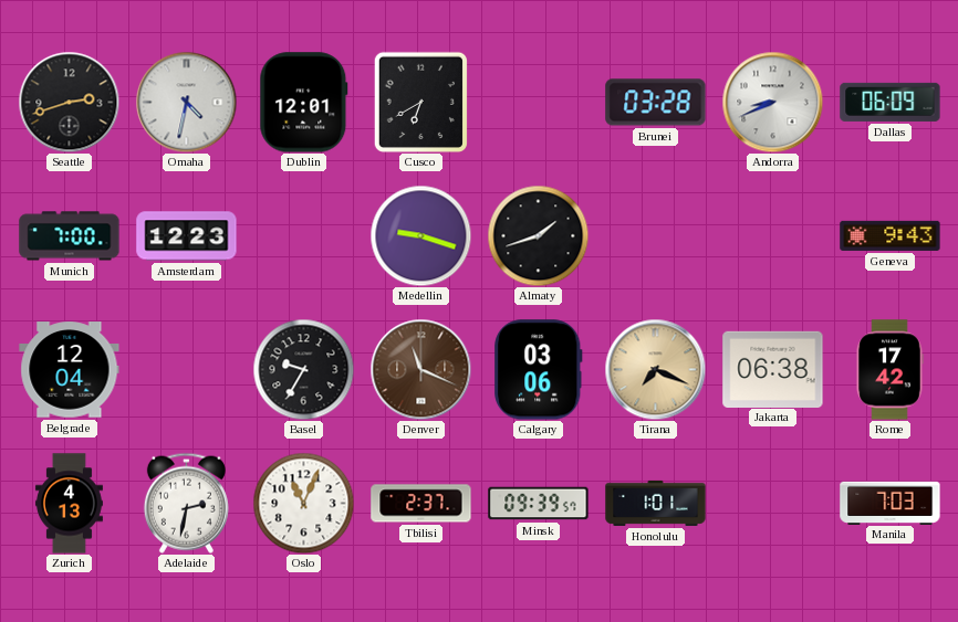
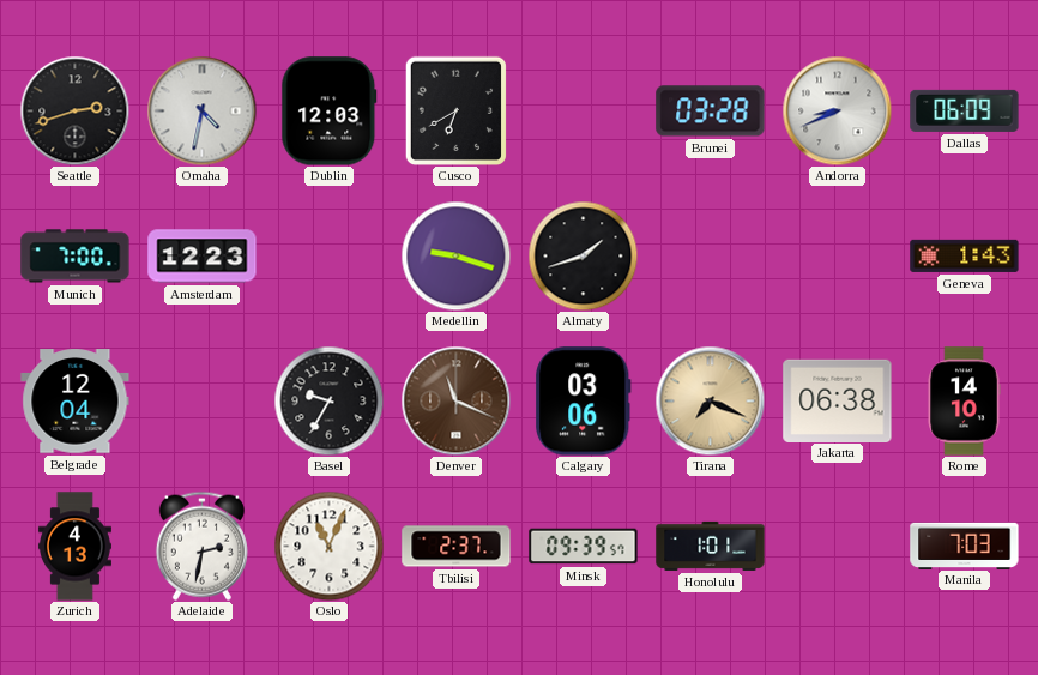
Dublin: 12:01 -> 12:03
Geneva: 9:43 -> 1:43
Rome: 17:42 -> 14:10
